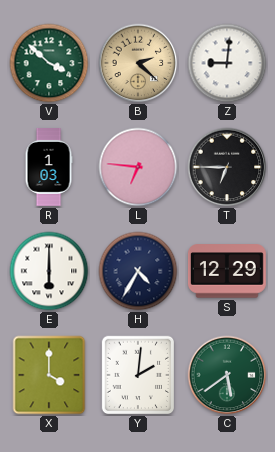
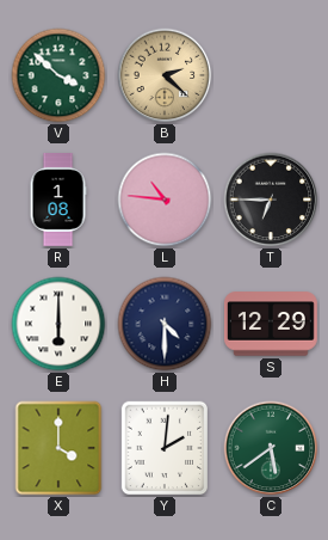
Z: 9:01 -> none
R: 1:03 -> 1:08
L: 6:46 -> 10:46
H: 4:35 -> 4:30
